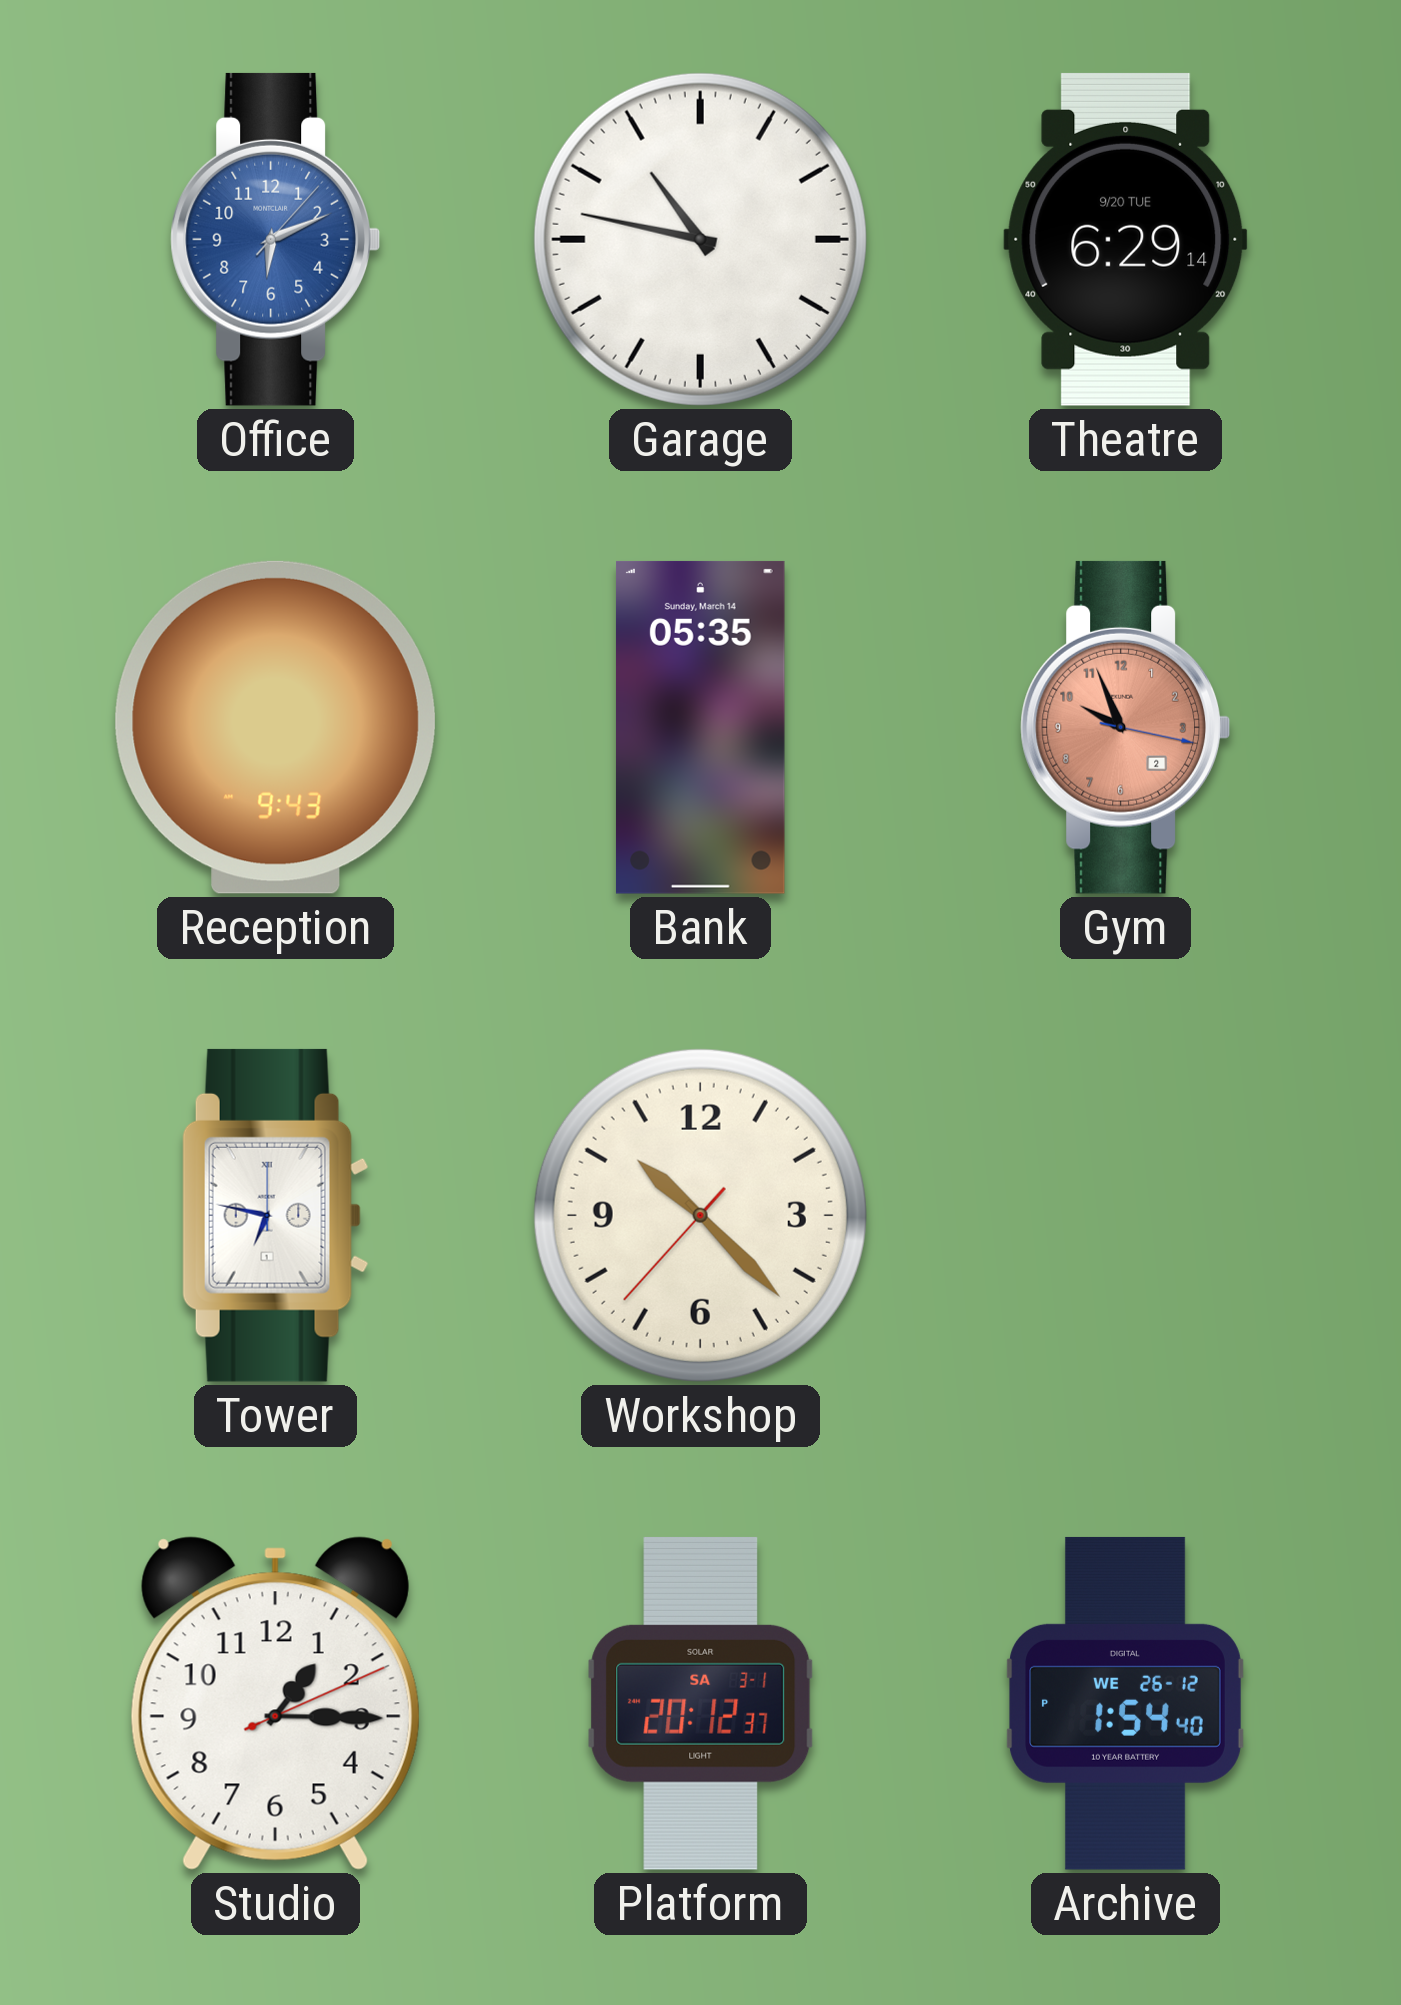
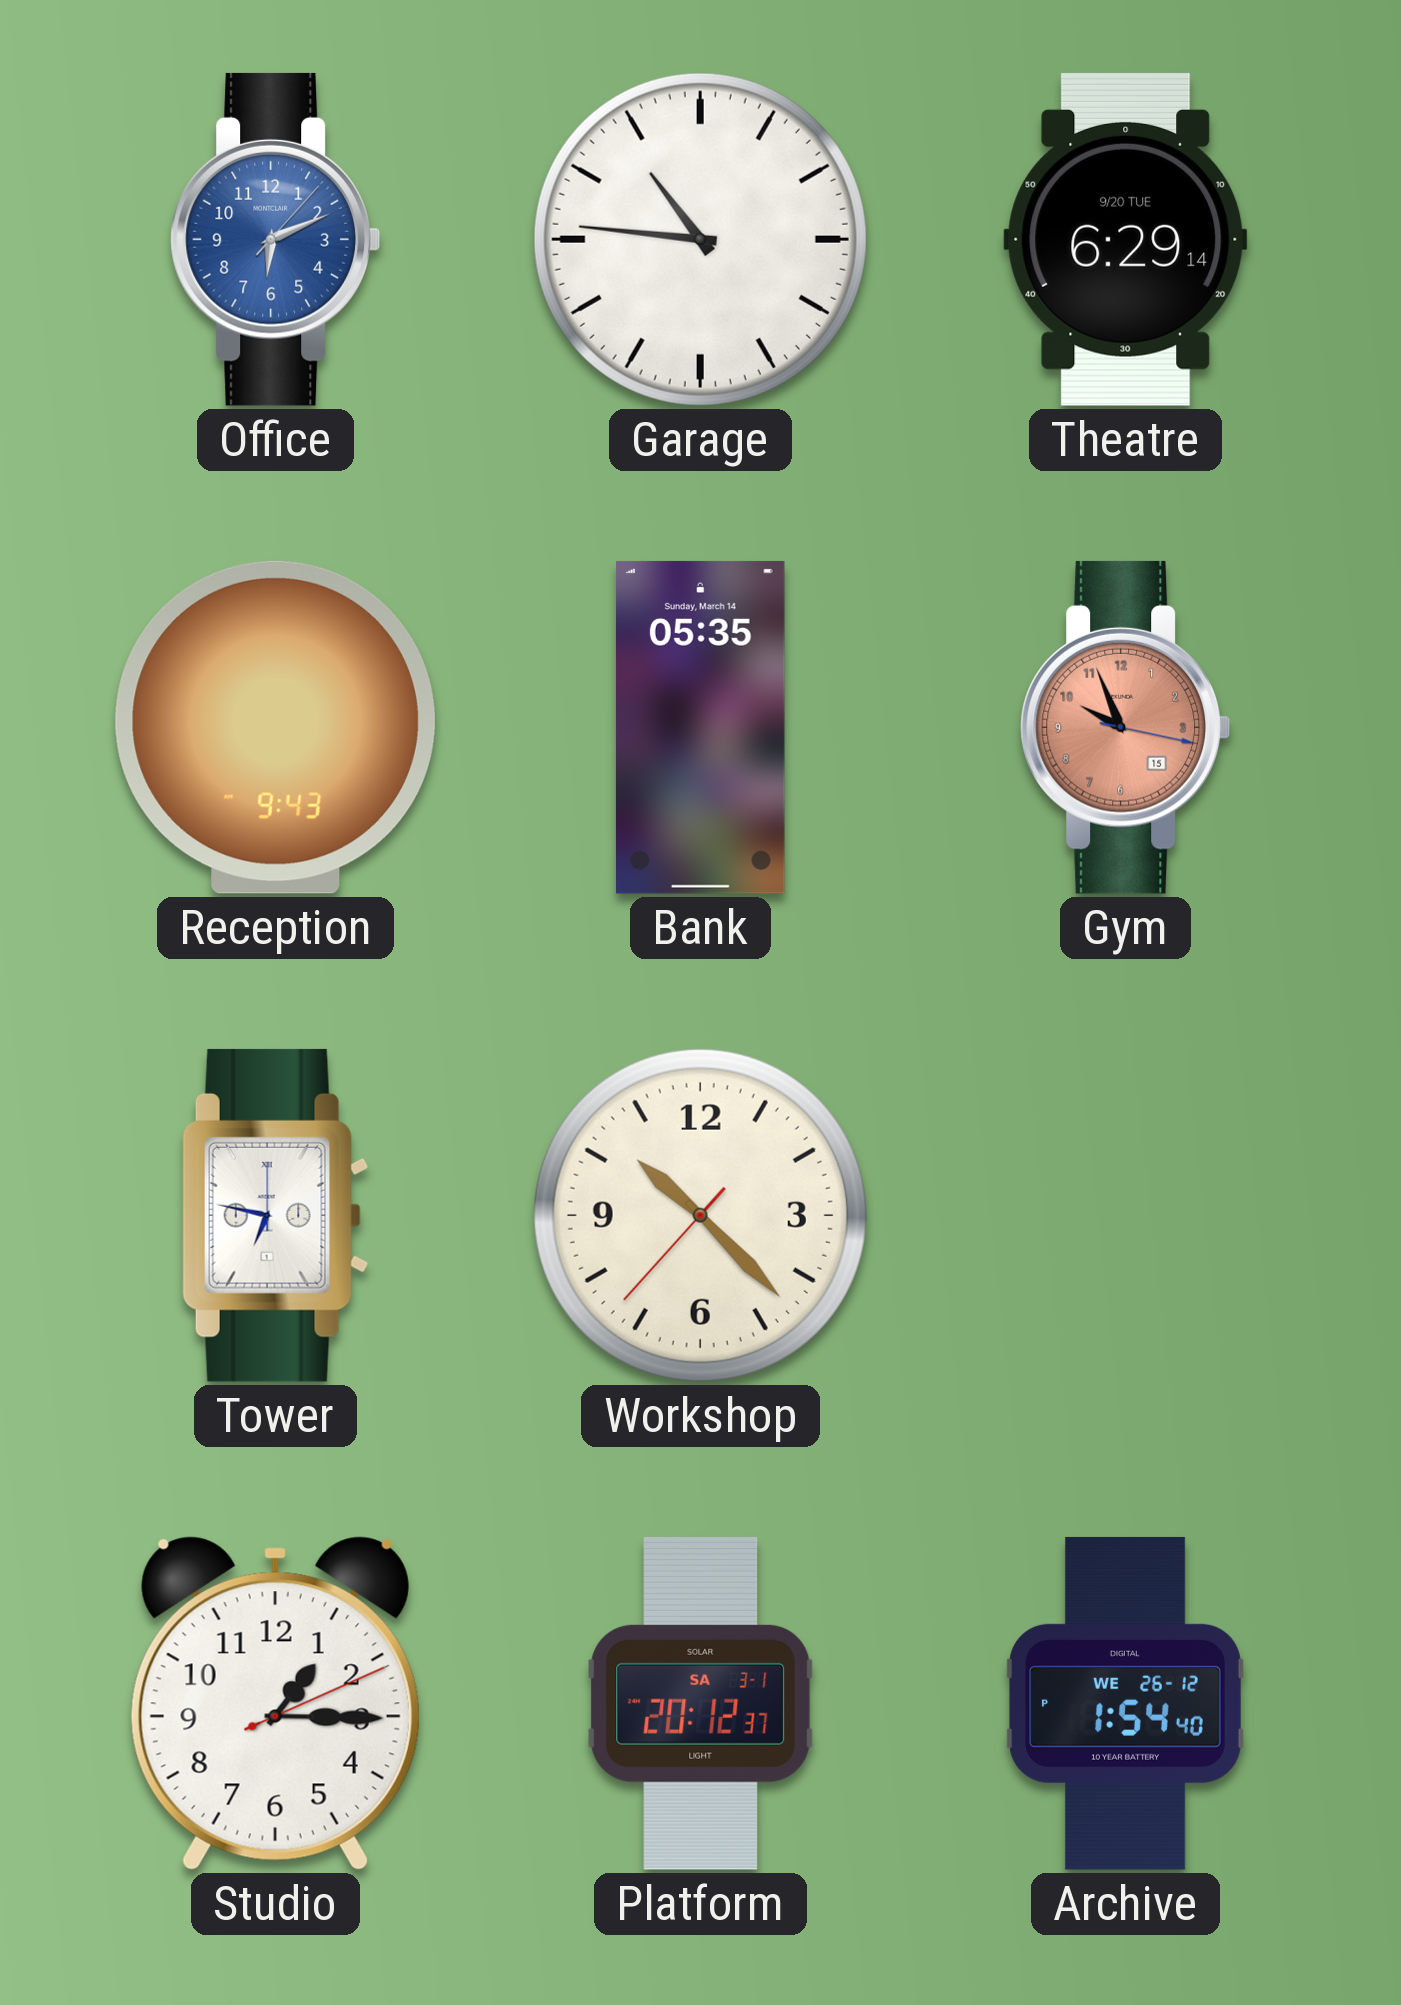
Garage: 10:47 -> 10:46
Gym date: 2 -> 15
